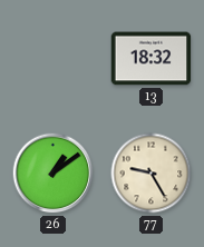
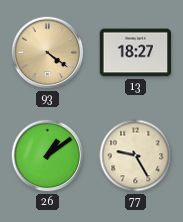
93: none -> 4:21
13: 18:32 -> 18:27
